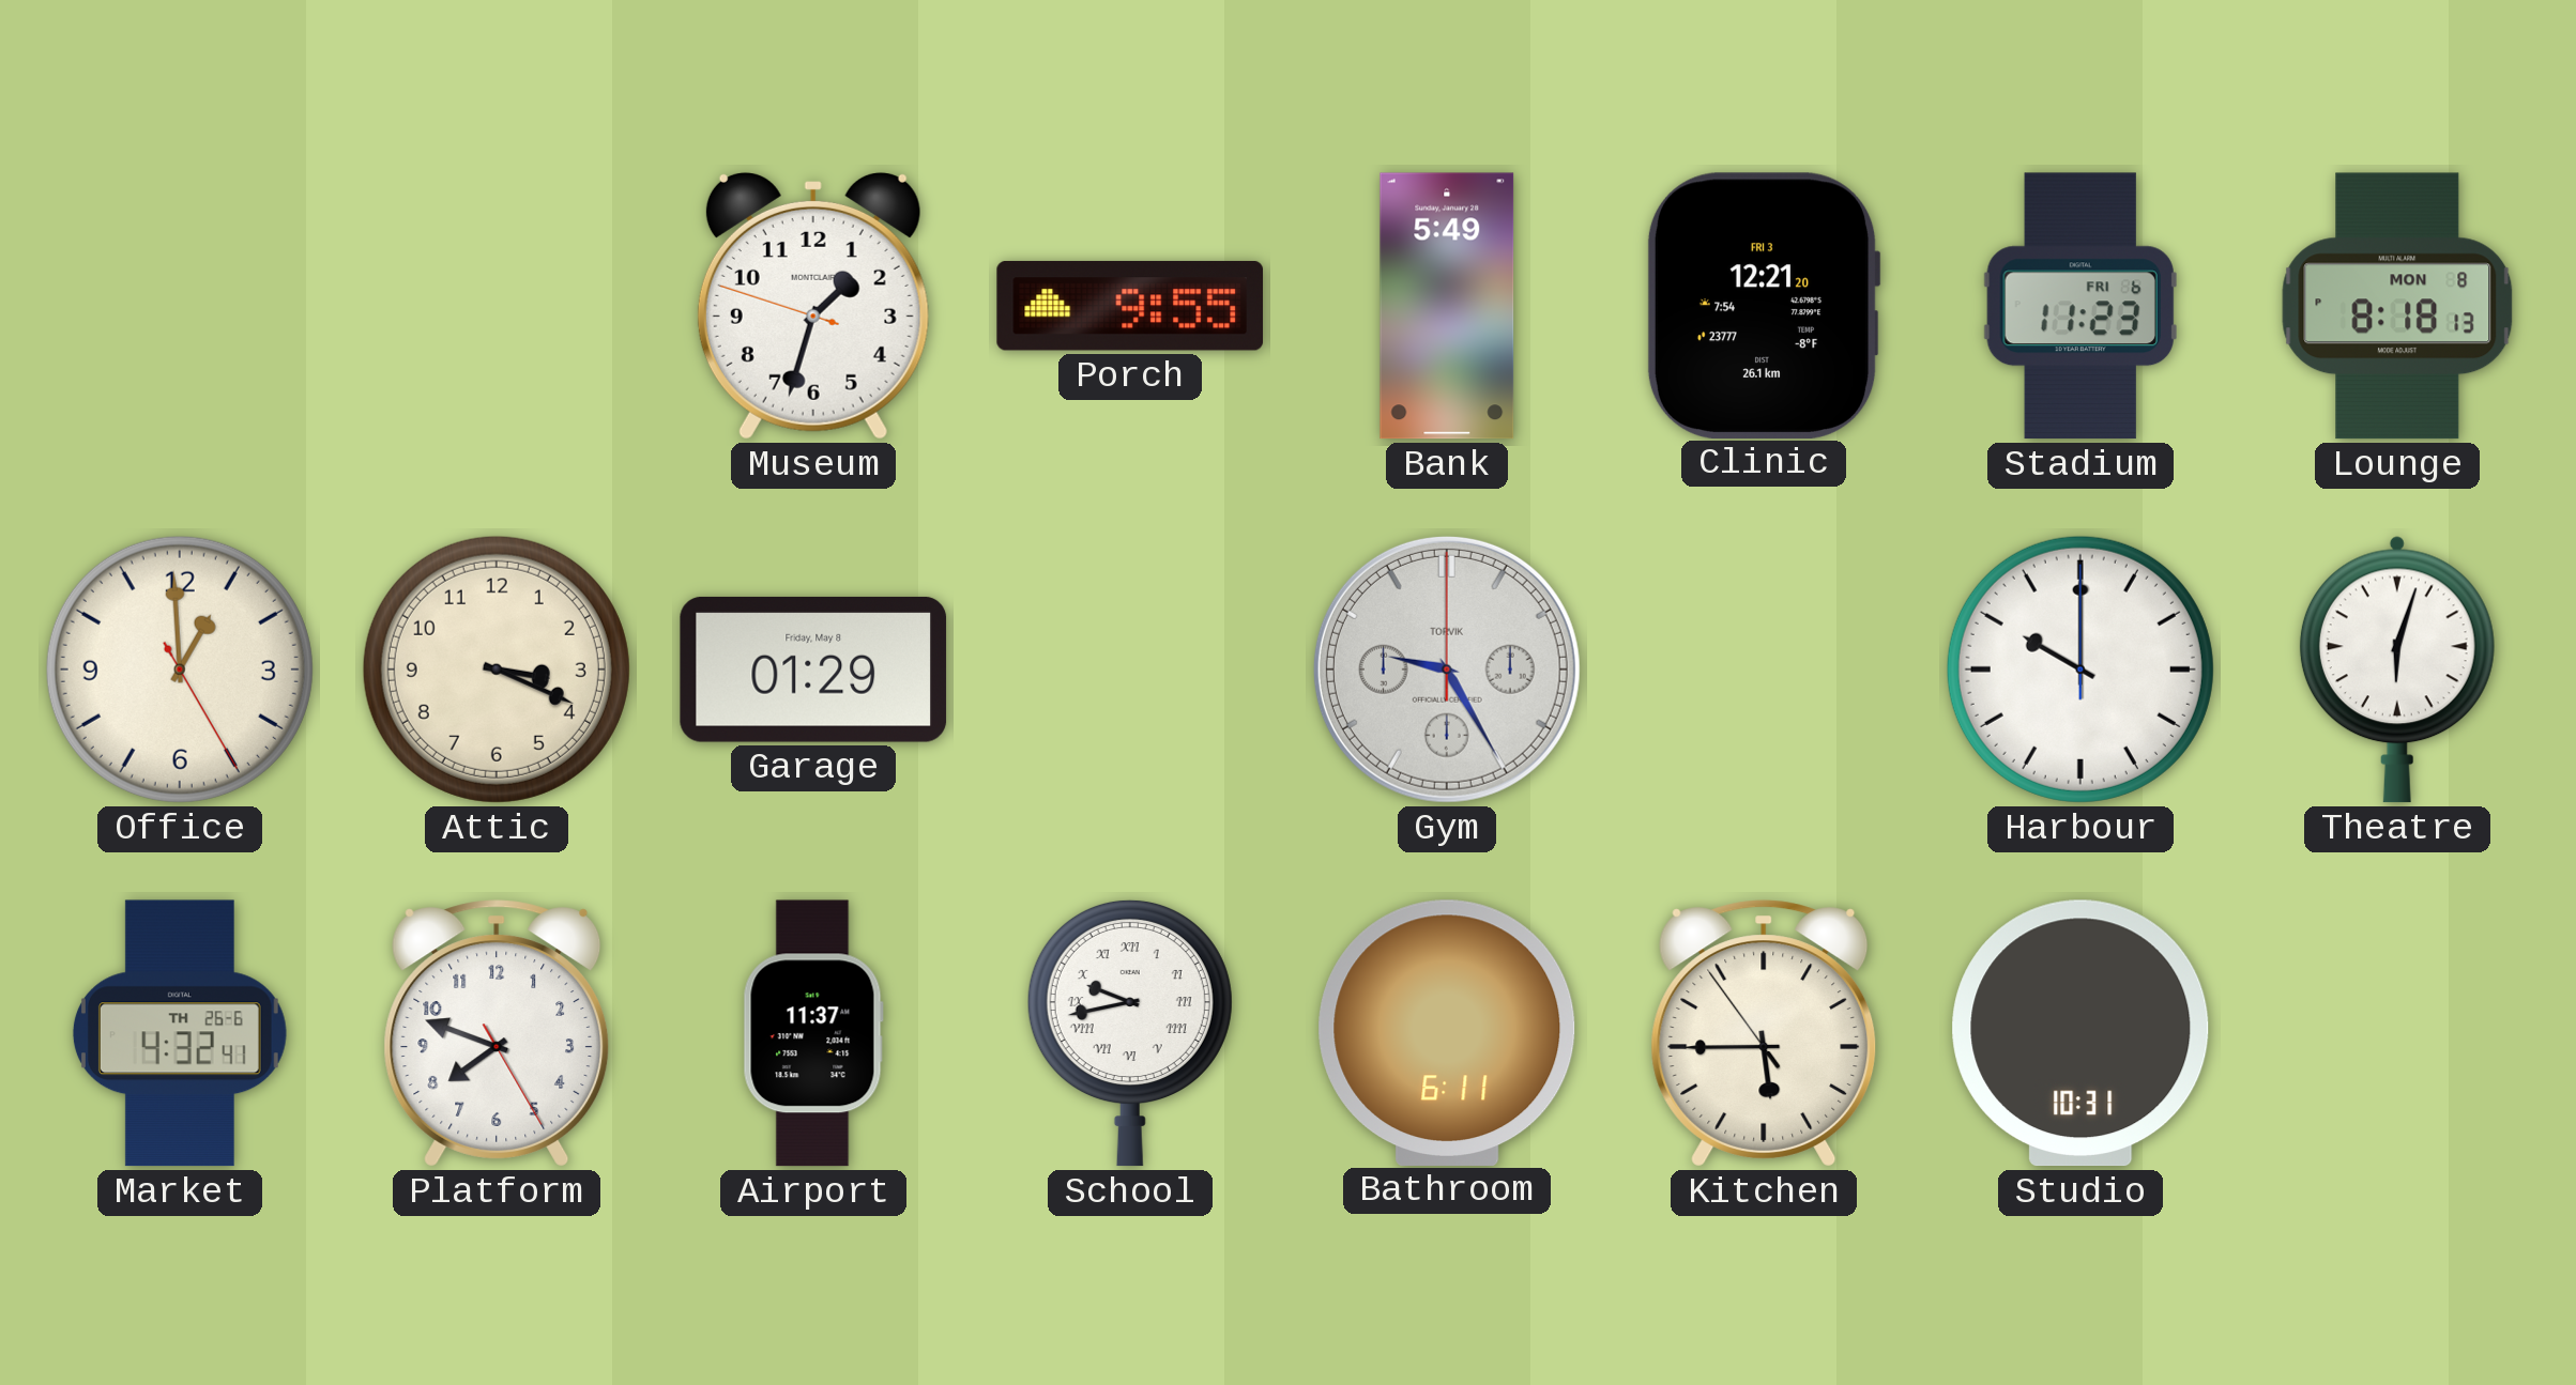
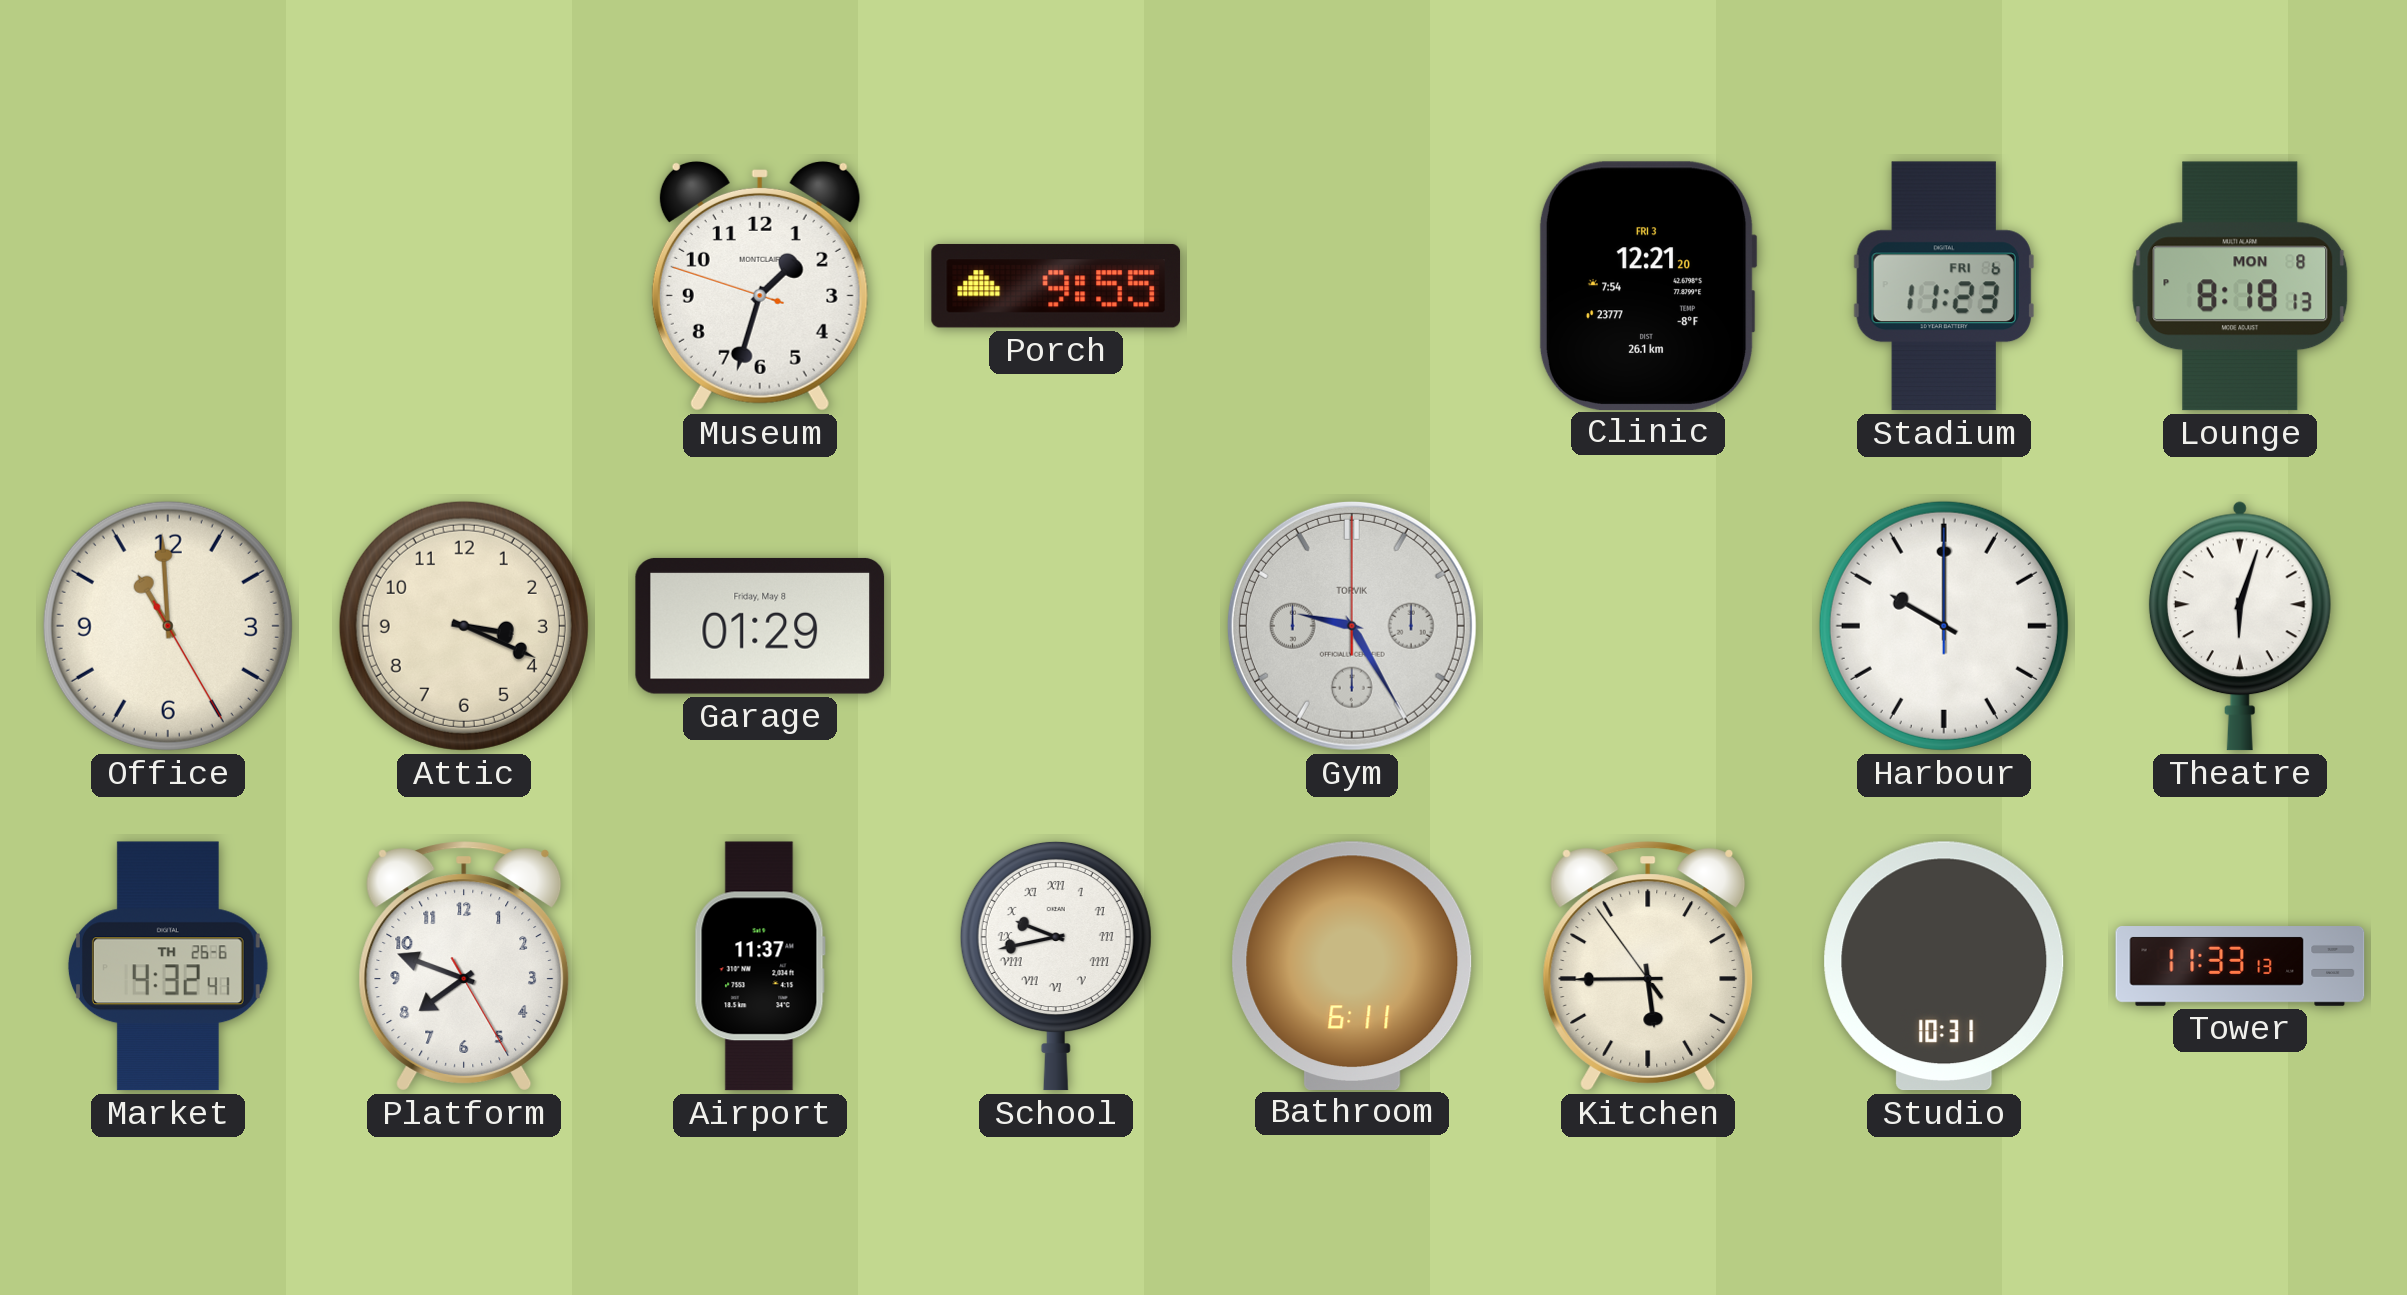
Bank: 5:49 -> none
Office: 12:59 -> 10:59
Tower: none -> 11:33
